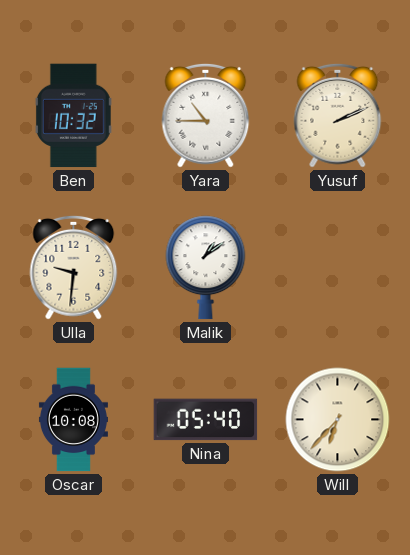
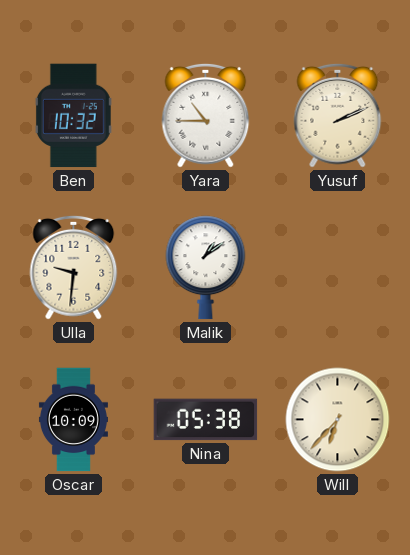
Oscar: 10:08 -> 10:09
Nina: 05:40 -> 05:38
